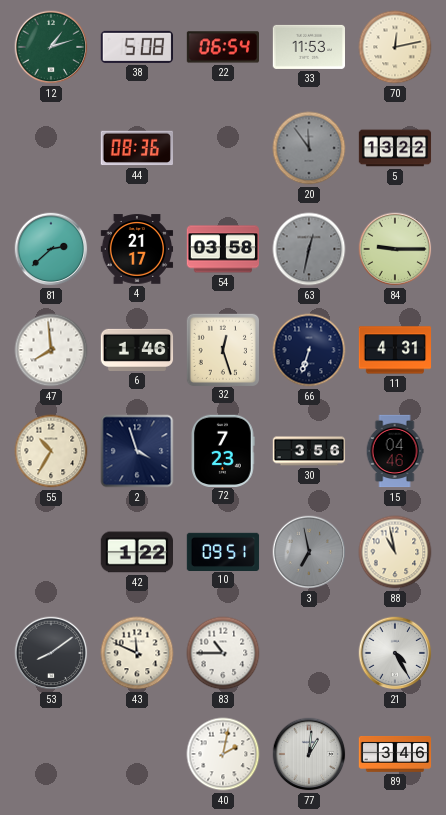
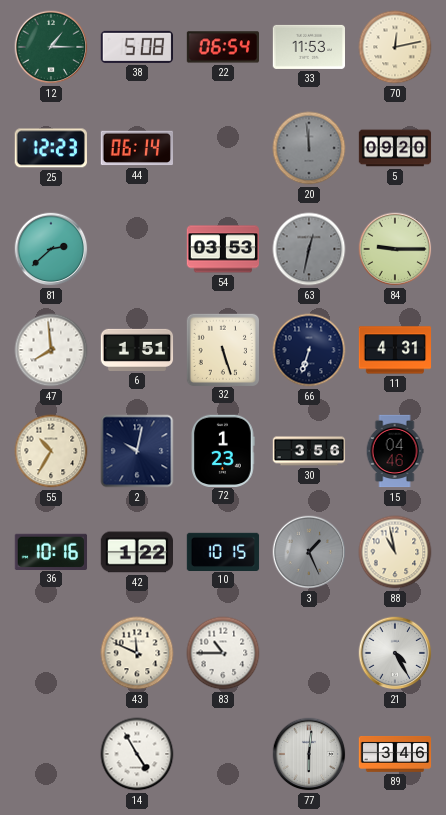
12: 1:12 -> 1:15
25: none -> 12:23
44: 08:36 -> 06:14
20: 11:54 -> 11:59
5: 13:22 -> 09:20
4: 21:17 -> none
54: 03:58 -> 03:53
6: 1:46 -> 1:51
32: 12:27 -> 5:27
2: 3:57 -> 10:02
72: 7:23 -> 1:23
36: none -> 10:16
10: 09:51 -> 10:15
3: 6:58 -> 1:26
53: 8:09 -> none
14: none -> 4:55
40: 2:02 -> none
77: 1:01 -> 6:01
